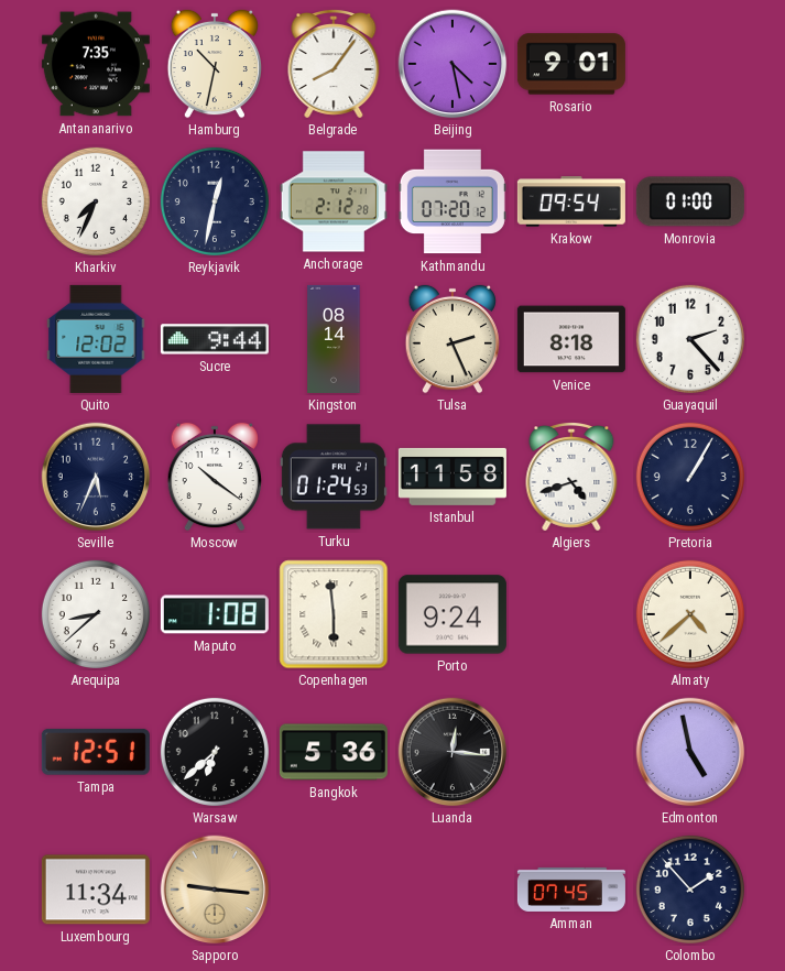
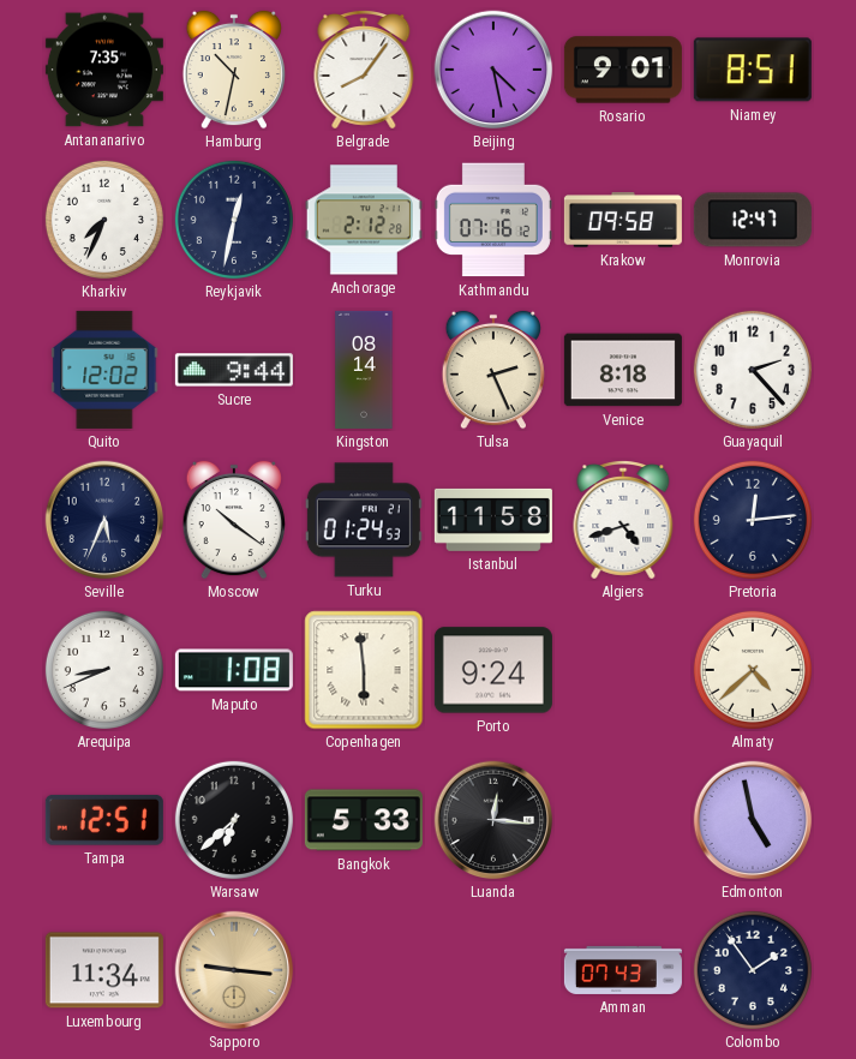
Niamey: none -> 8:51
Kathmandu: 07:20 -> 07:16
Krakow: 09:54 -> 09:58
Monrovia: 01:00 -> 12:47
Pretoria: 1:05 -> 12:14
Arequipa: 8:38 -> 8:41
Bangkok: 5:36 -> 5:33
Amman: 07:45 -> 07:43
Colombo: 1:53 -> 1:54
